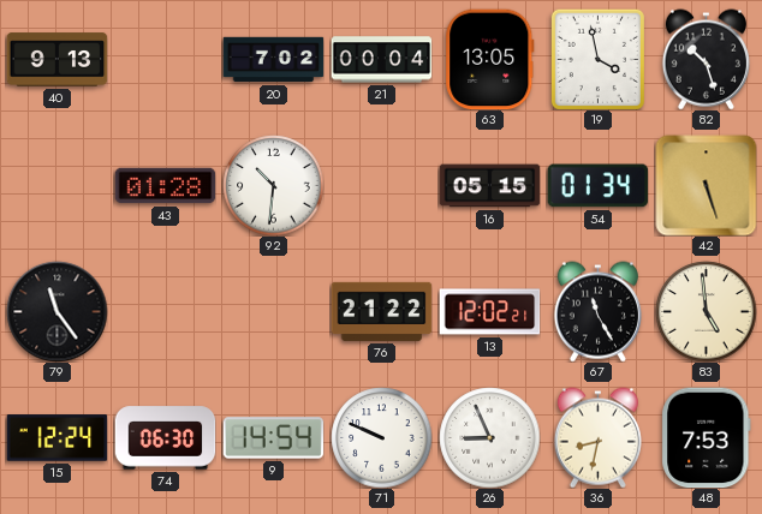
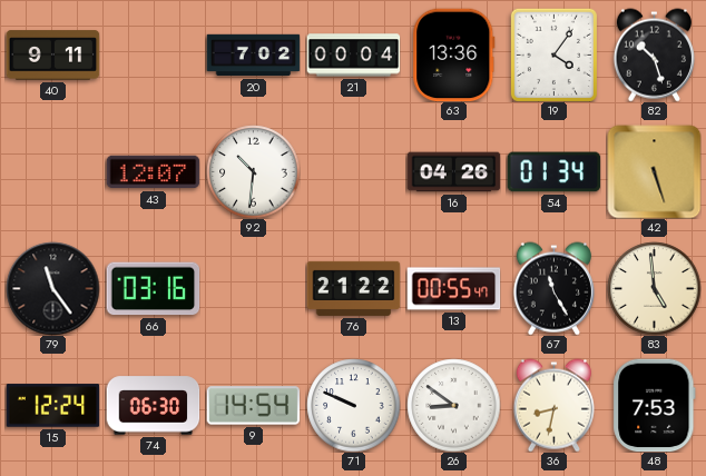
40: 9:13 -> 9:11
63: 13:05 -> 13:36
19: 3:58 -> 4:06
43: 01:28 -> 12:07
16: 05:15 -> 04:26
66: none -> 03:16
13: 12:02 -> 00:55
26: 8:56 -> 8:51
